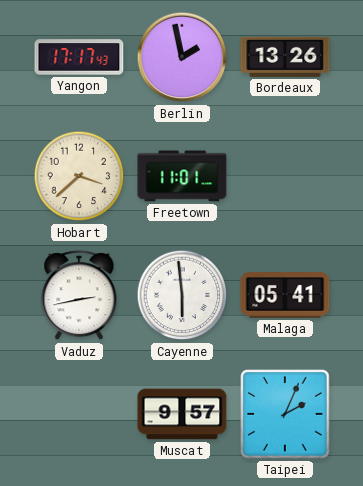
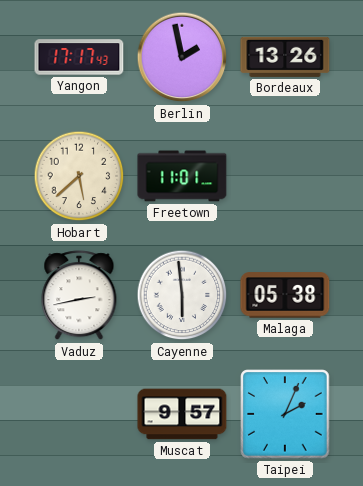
Hobart: 3:38 -> 5:38
Malaga: 05:41 -> 05:38
